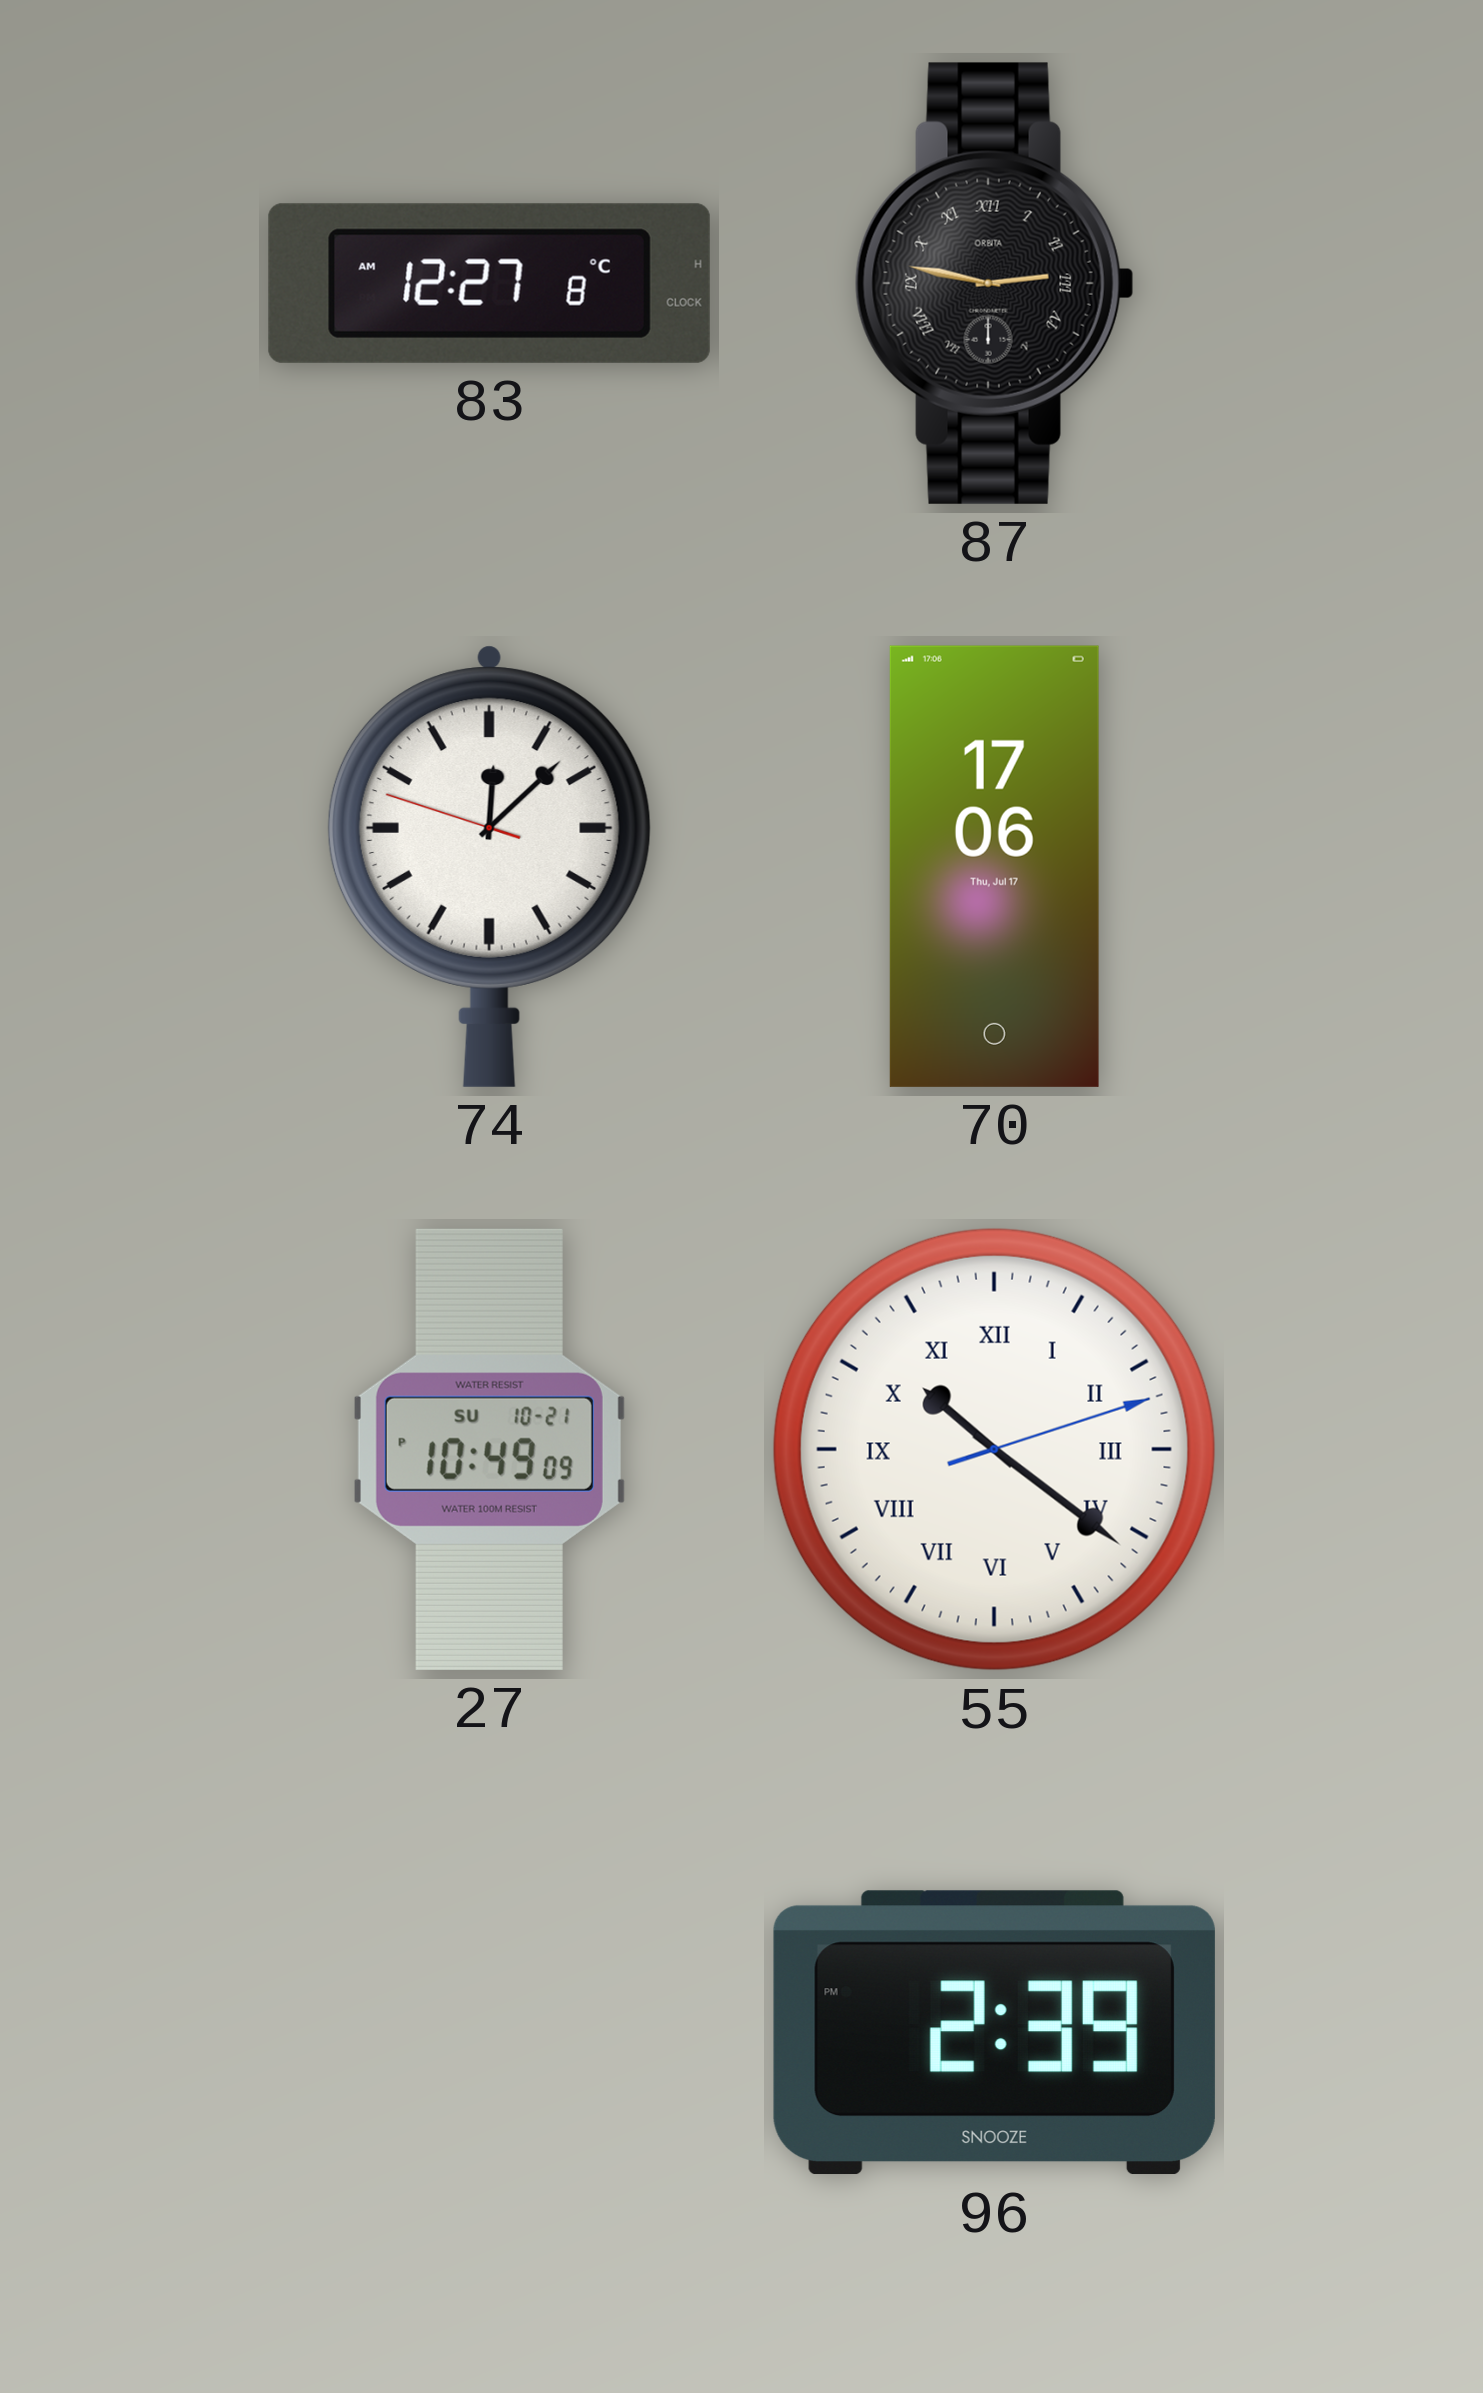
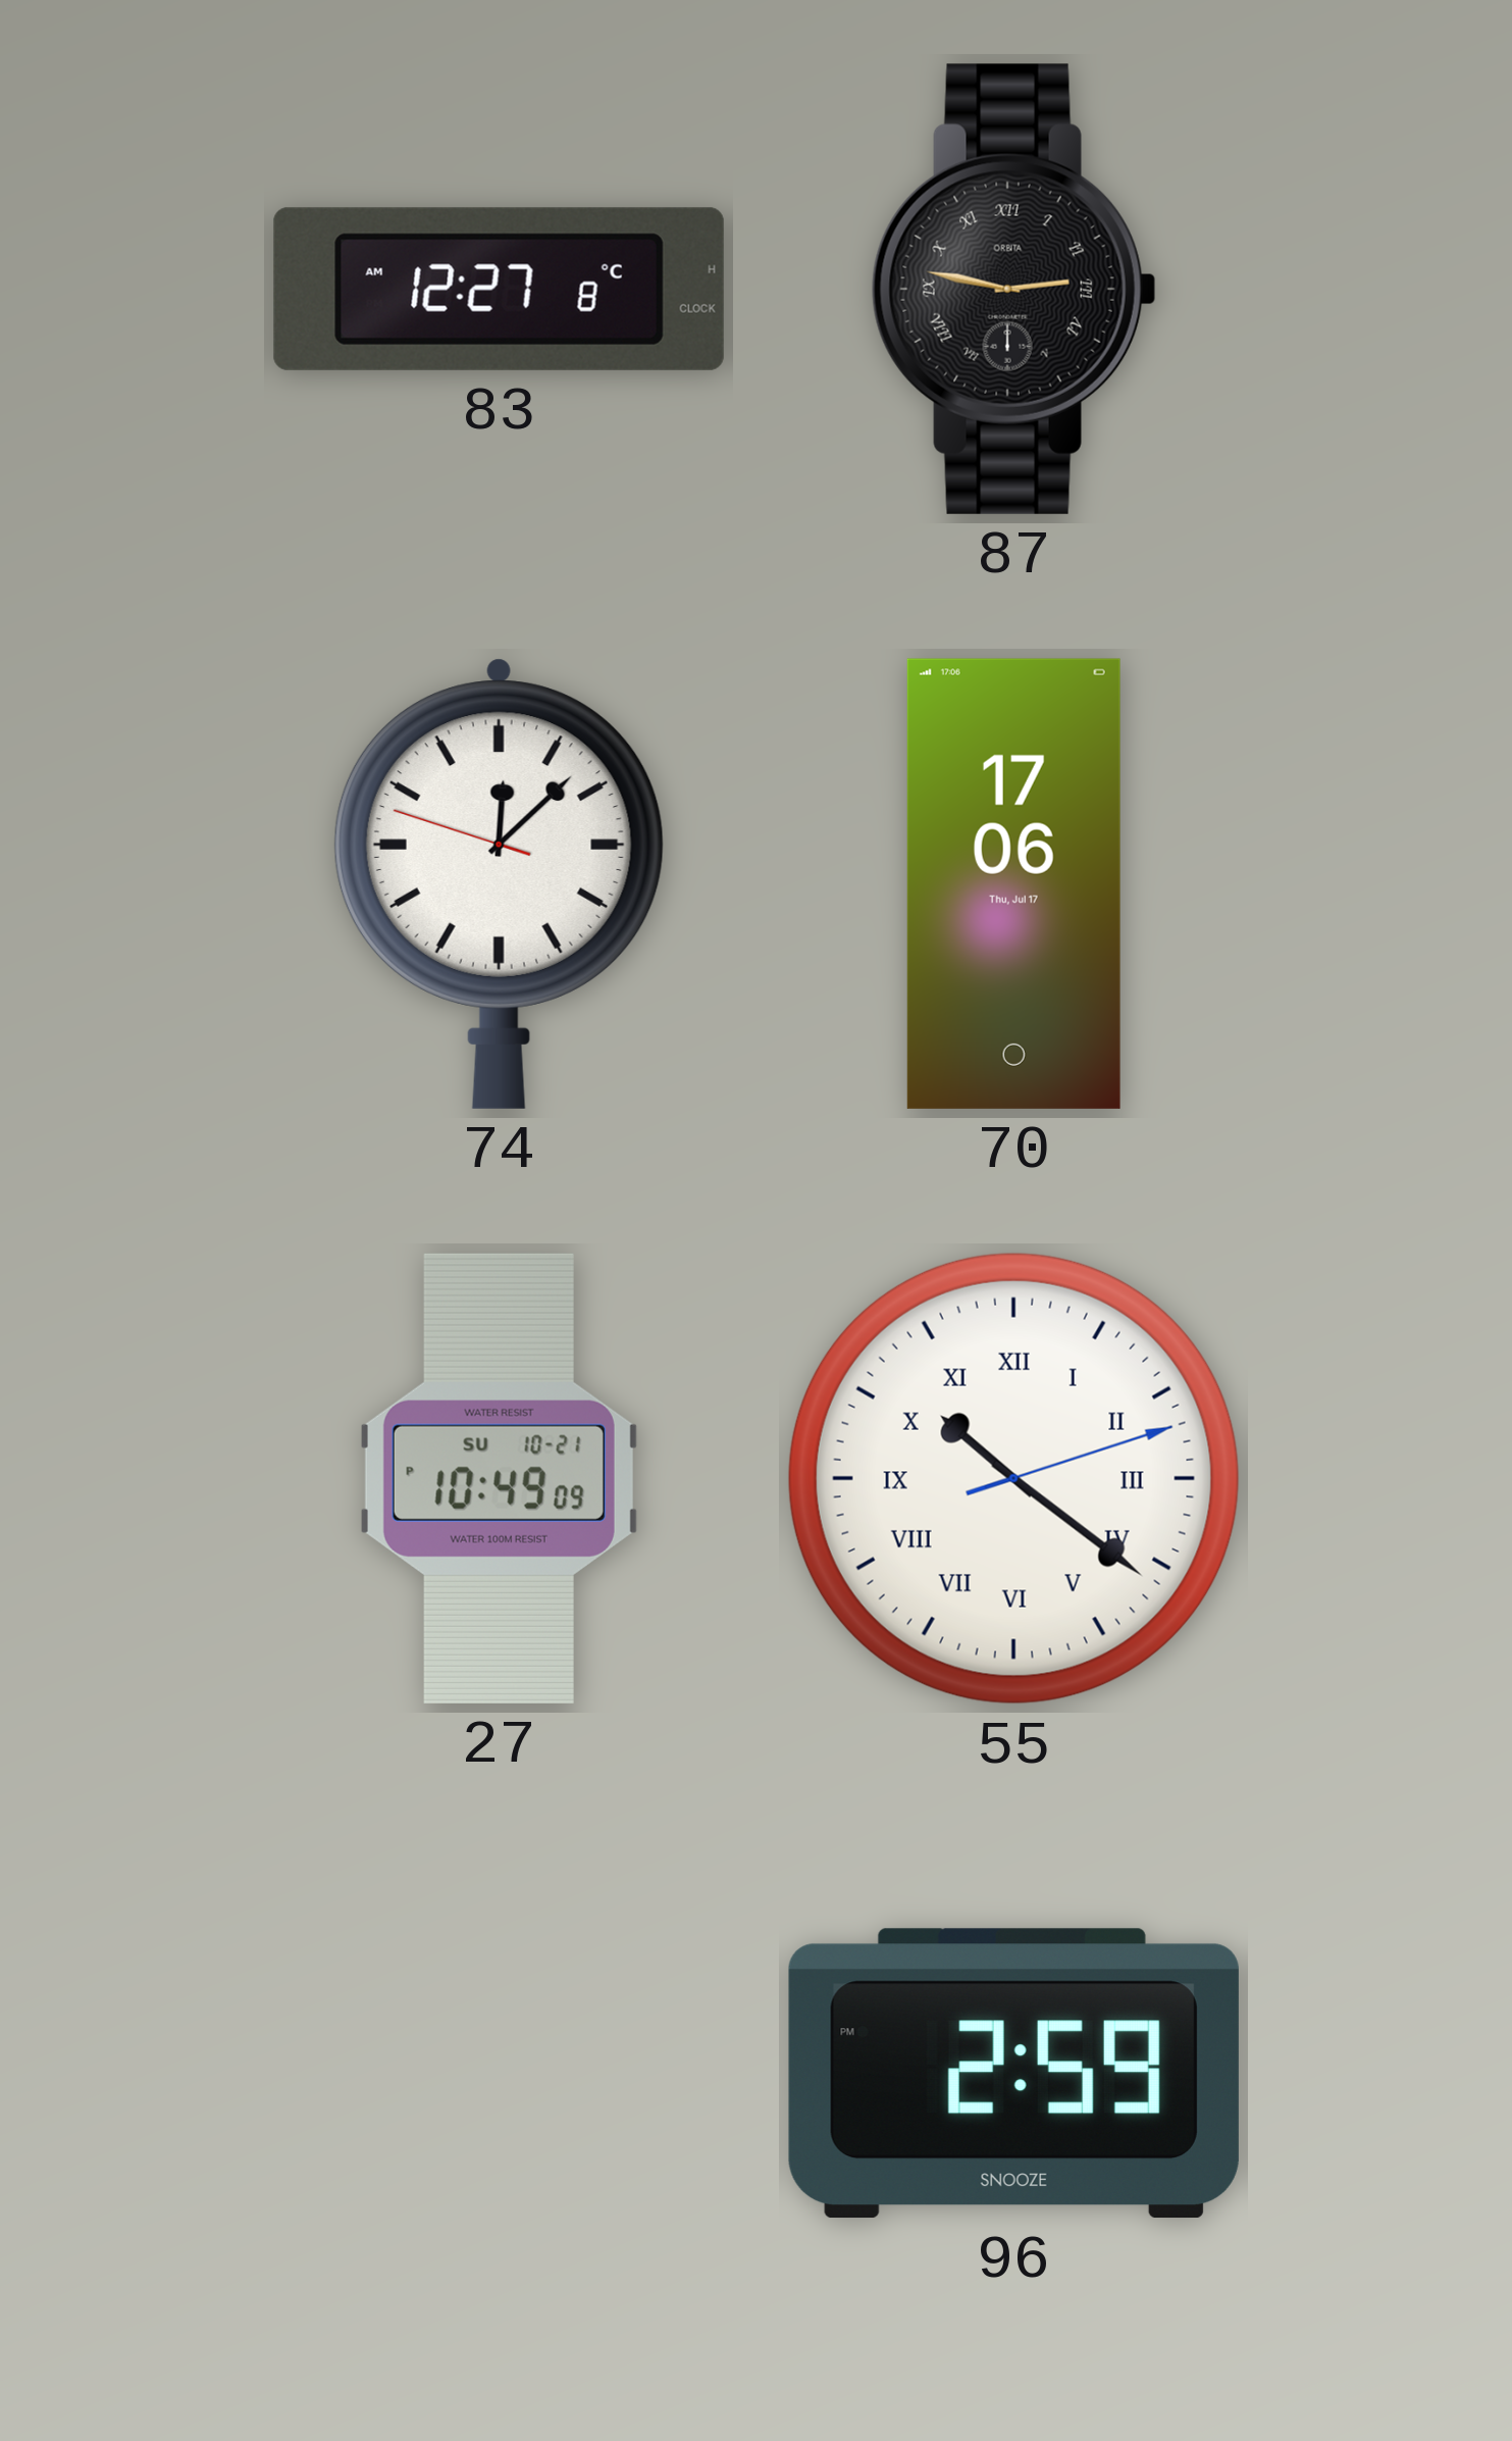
96: 2:39 -> 2:59
